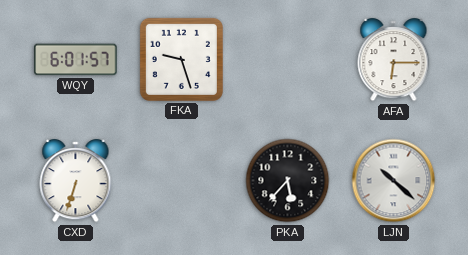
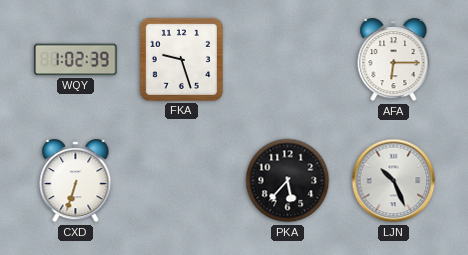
WQY: 6:01 -> 1:02
LJN: 10:22 -> 10:26
